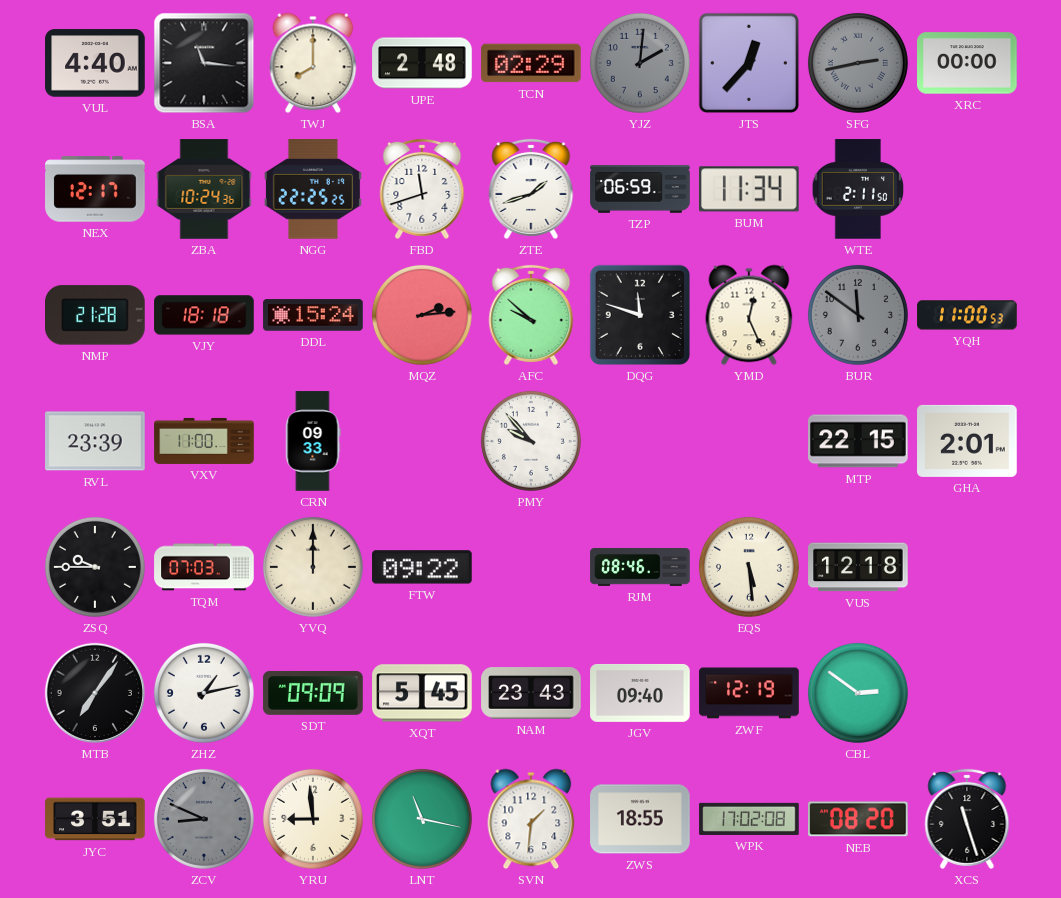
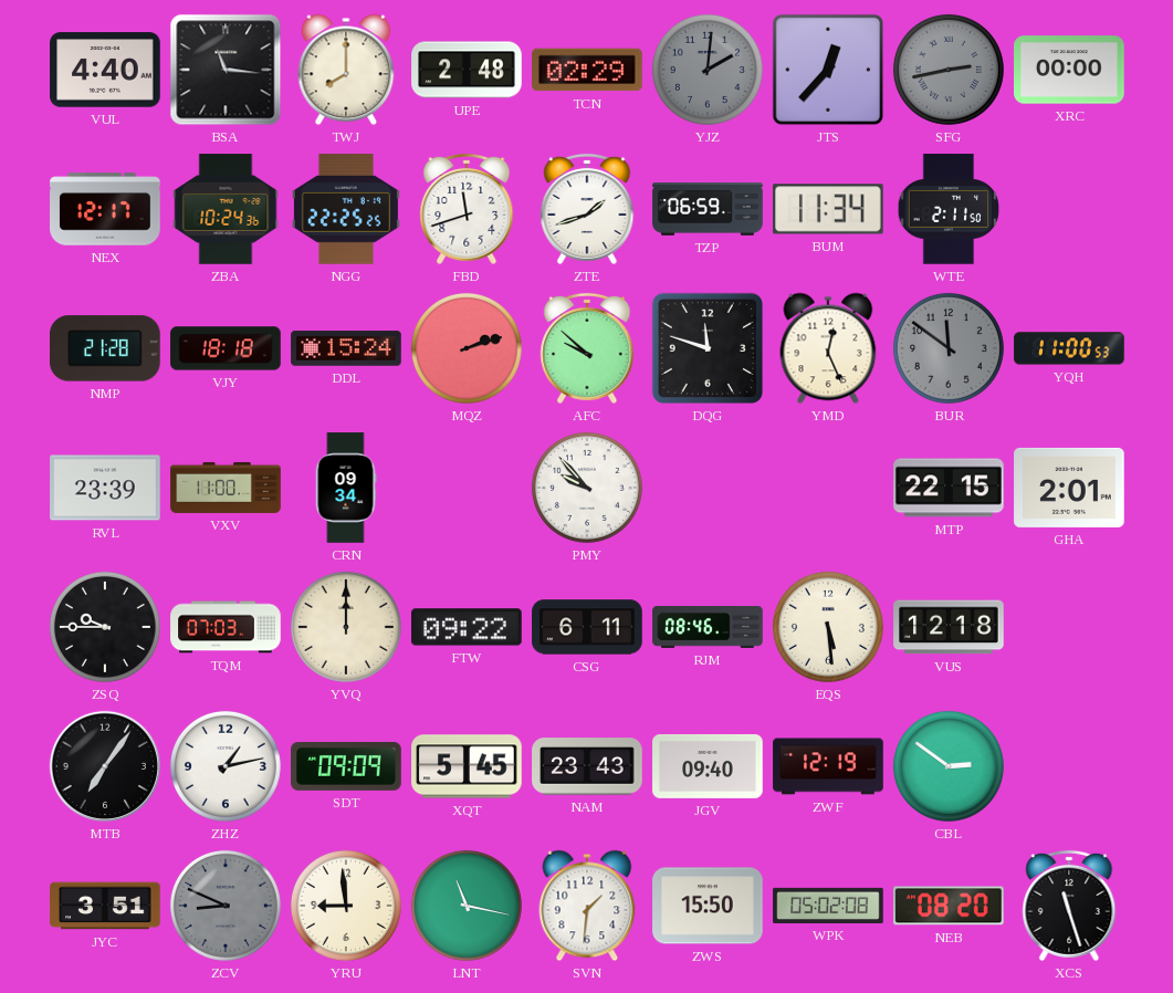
MQZ: 2:14 -> 2:12
CRN: 09:33 -> 09:34
CSG: none -> 6:11
ZWS: 18:55 -> 15:50
WPK: 17:02 -> 05:02
